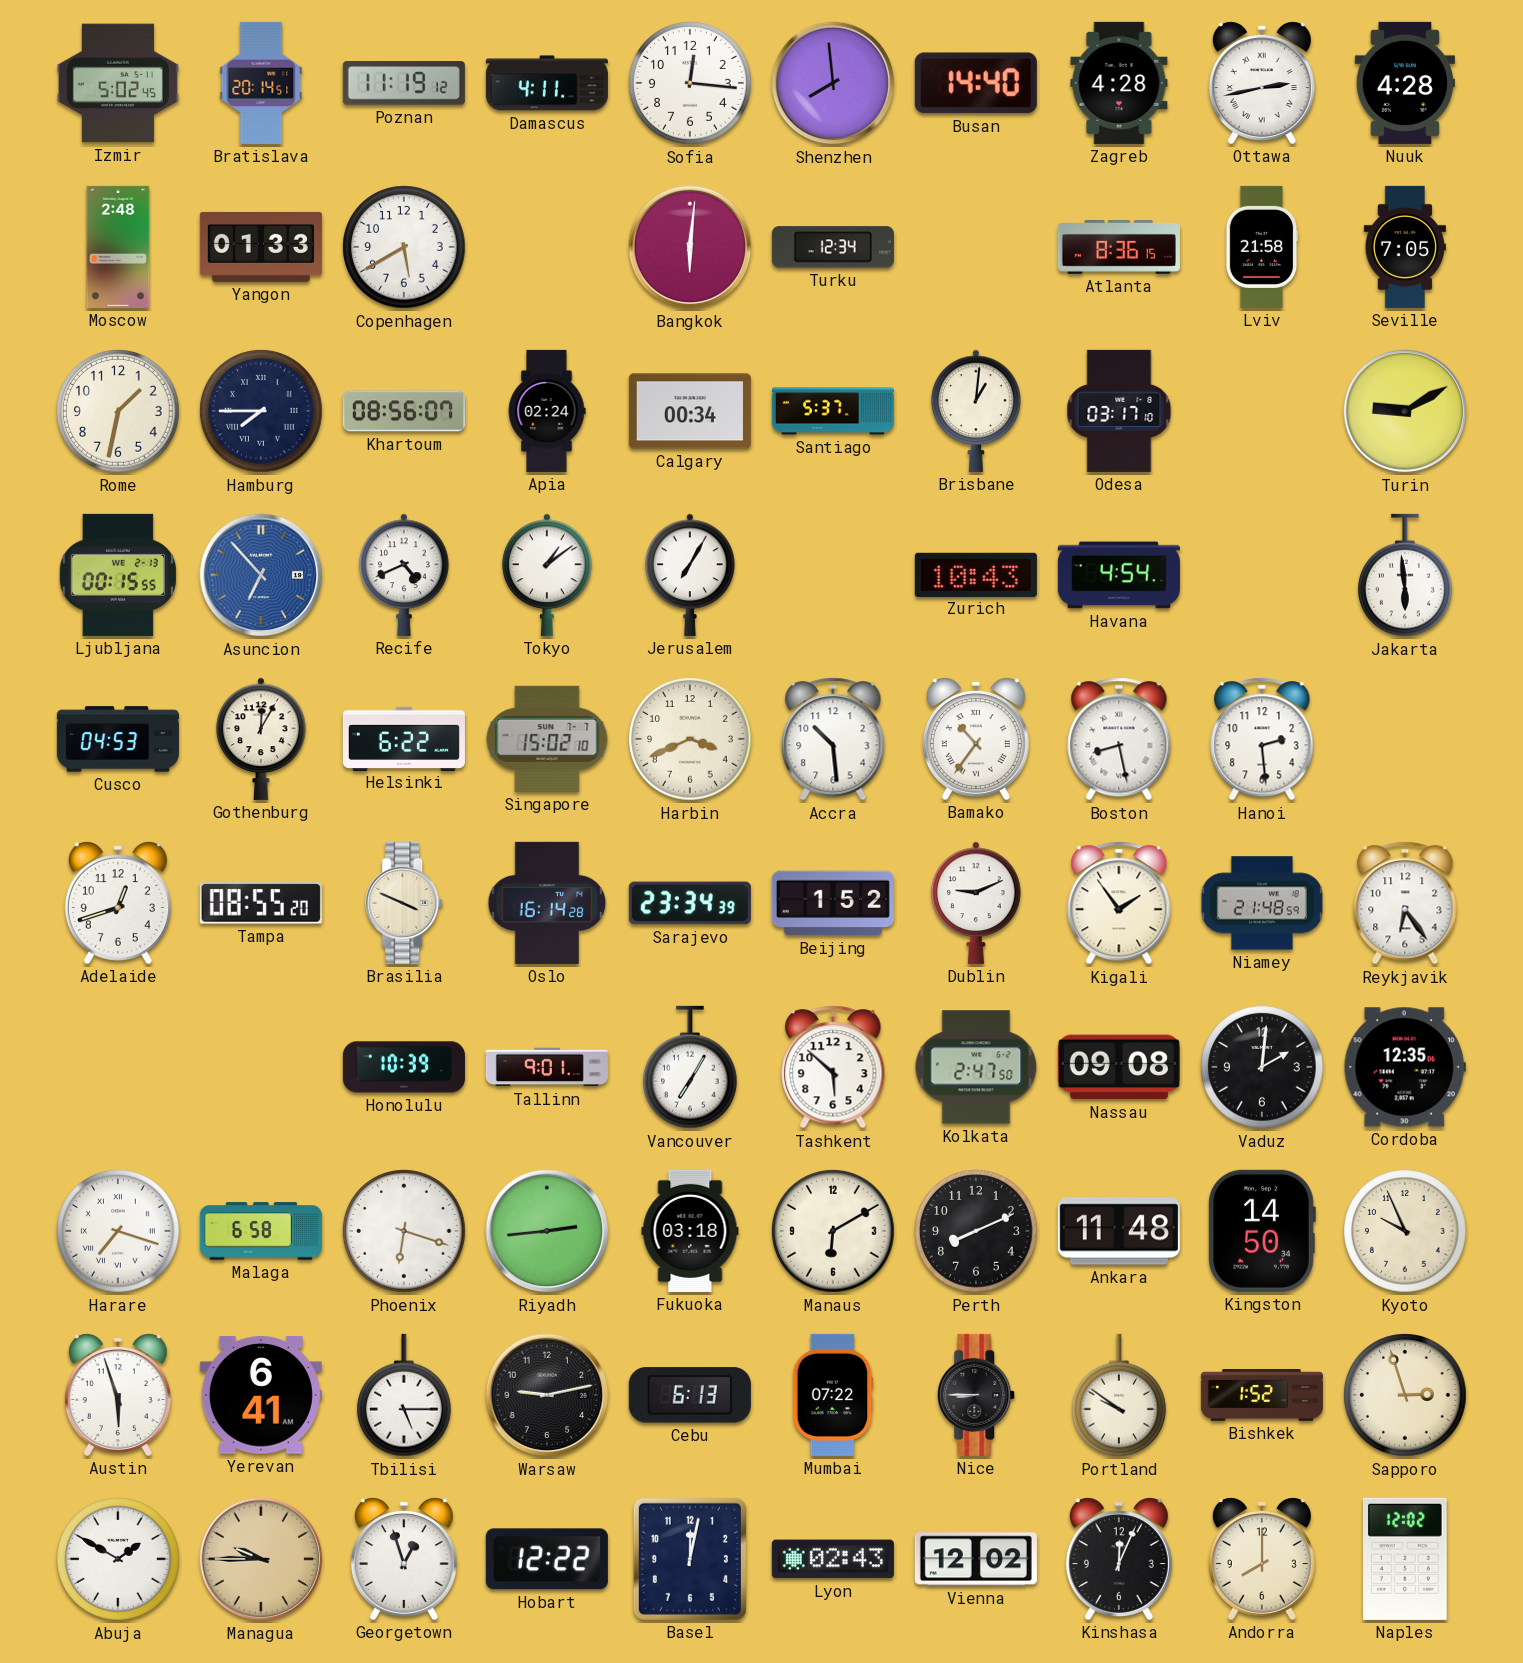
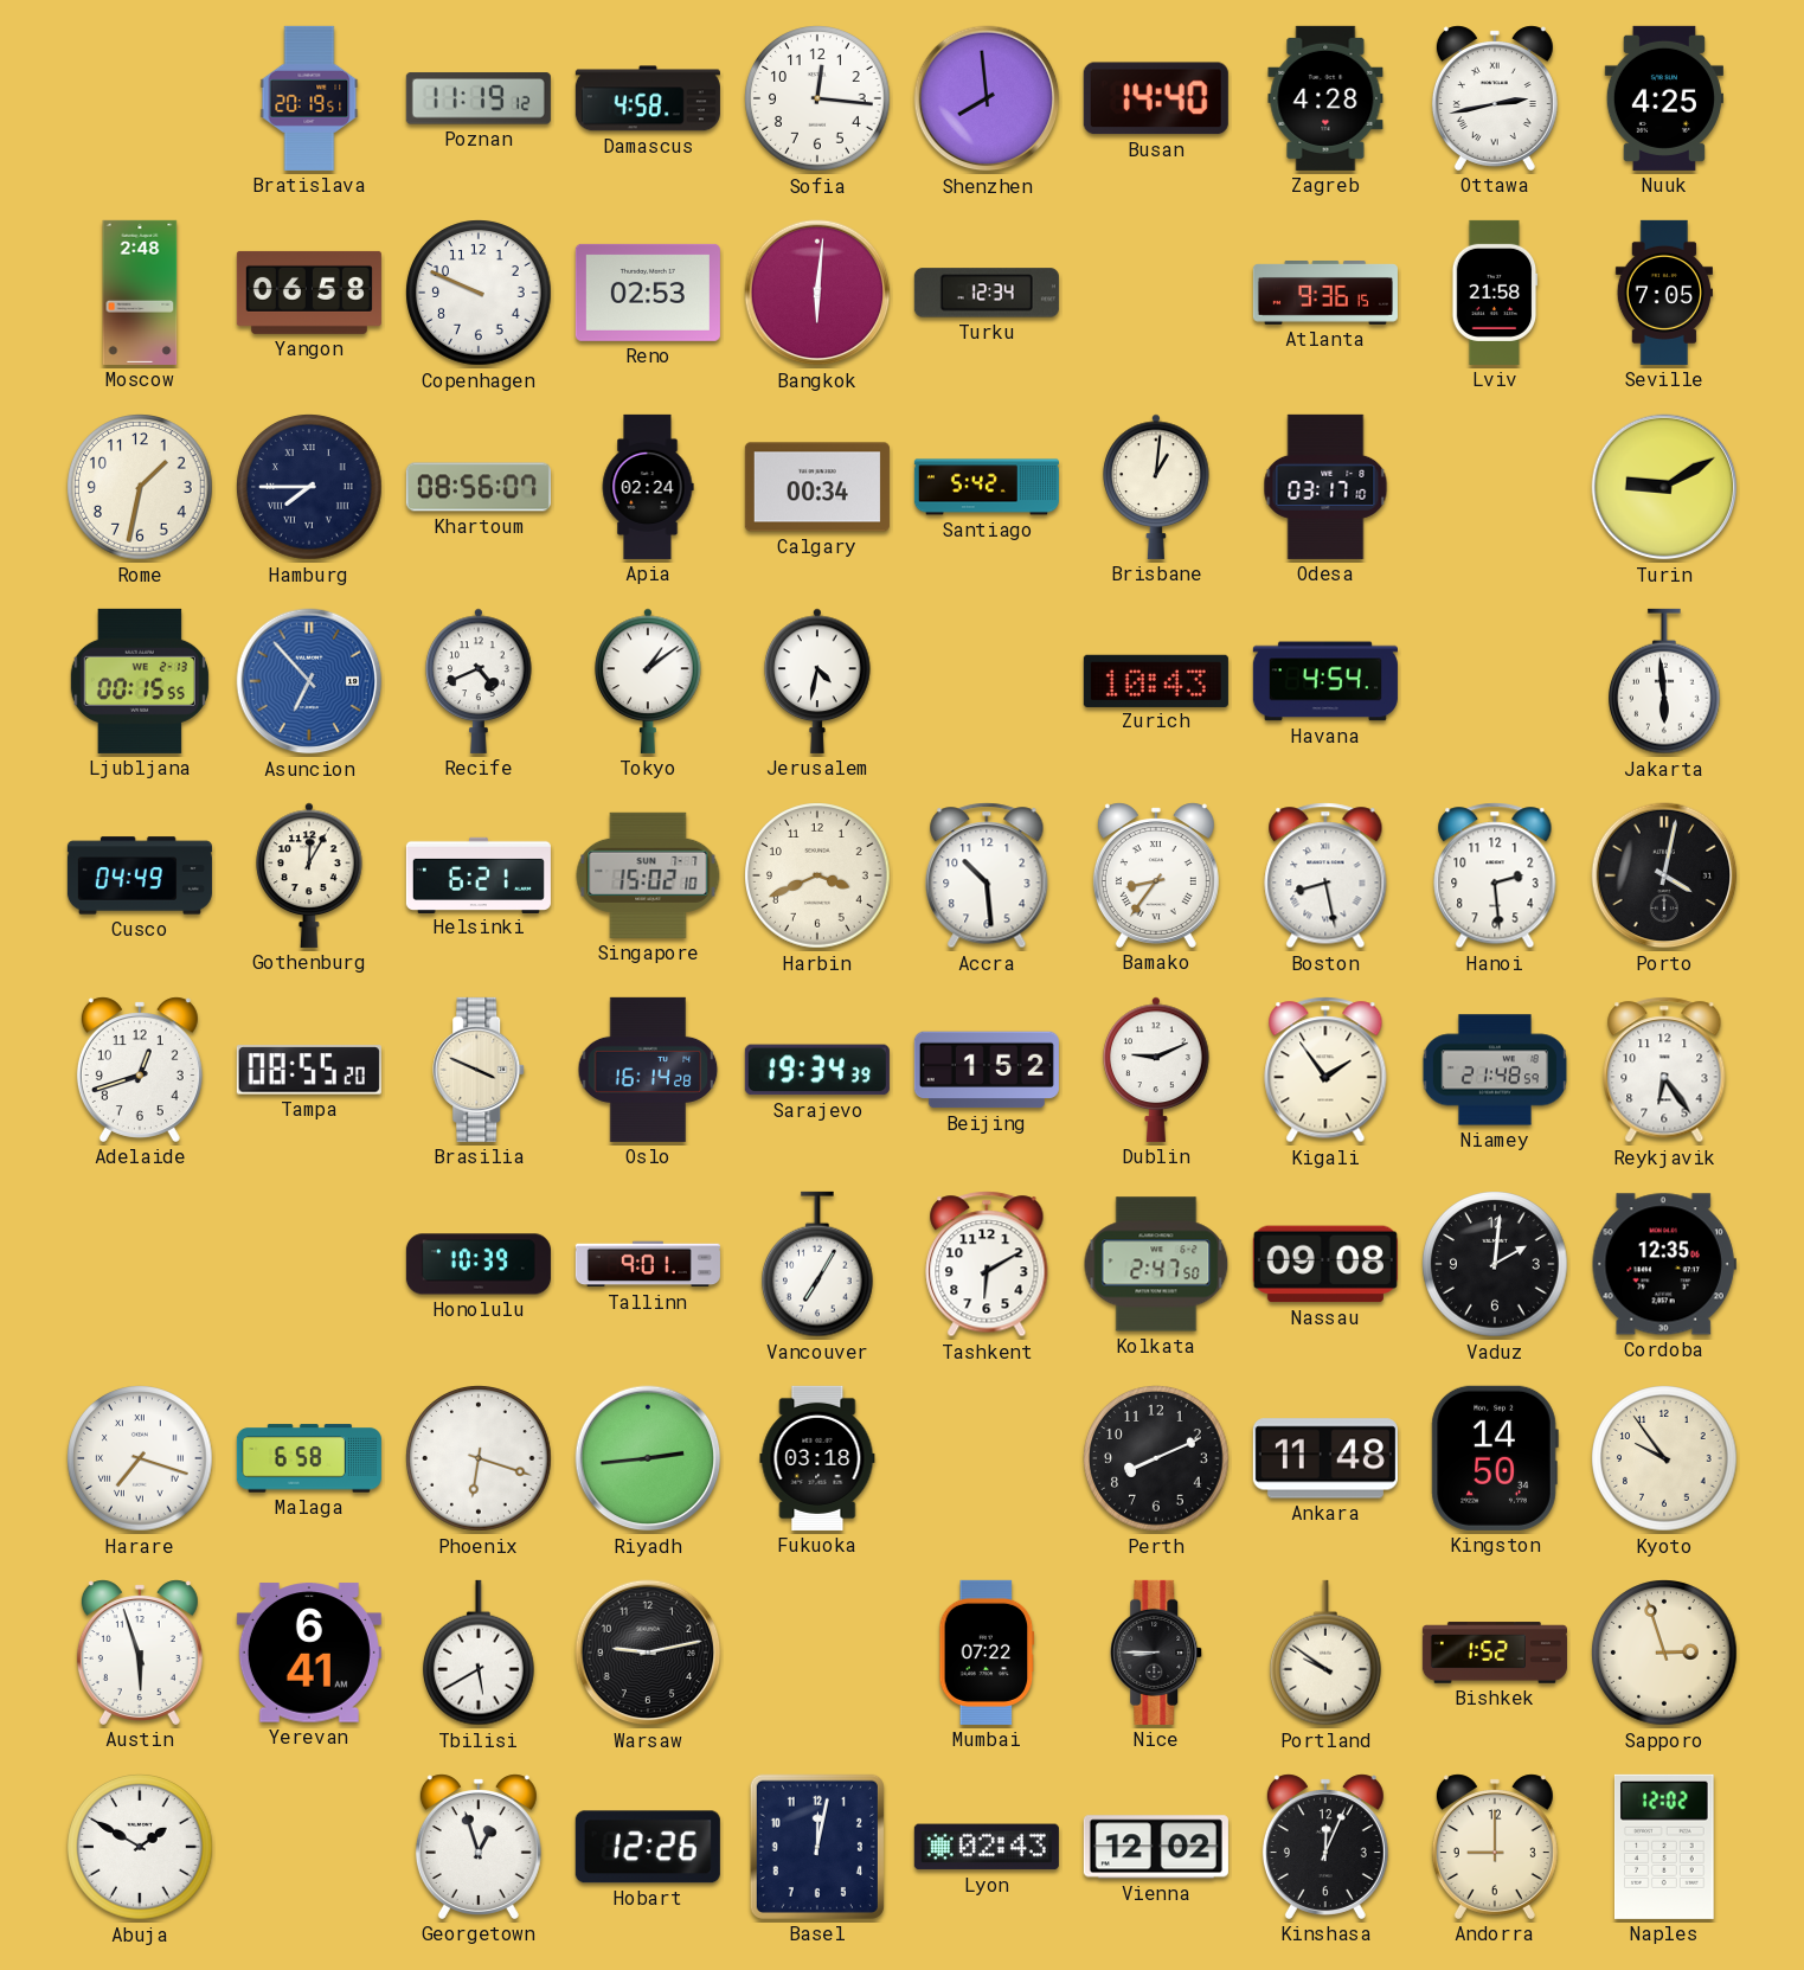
Izmir: 5:02 -> none
Bratislava: 20:14 -> 20:19
Damascus: 4:11 -> 4:58
Nuuk: 4:28 -> 4:25
Yangon: 01:33 -> 06:58
Copenhagen: 5:40 -> 9:49
Reno: none -> 02:53
Atlanta: 8:36 -> 9:36
Santiago: 5:37 -> 5:42
Jerusalem: 7:05 -> 4:32
Cusco: 04:53 -> 04:49
Helsinki: 6:22 -> 6:21
Bamako: 10:36 -> 8:36
Porto: none -> 4:02
Sarajevo: 23:34 -> 19:34
Tashkent: 5:52 -> 6:10
Manaus: 6:10 -> none
Kyoto: 9:56 -> 9:54
Tbilisi: 5:15 -> 5:40
Cebu: 6:13 -> none
Managua: 9:45 -> none
Hobart: 12:22 -> 12:26
Andorra: 8:00 -> 9:00
